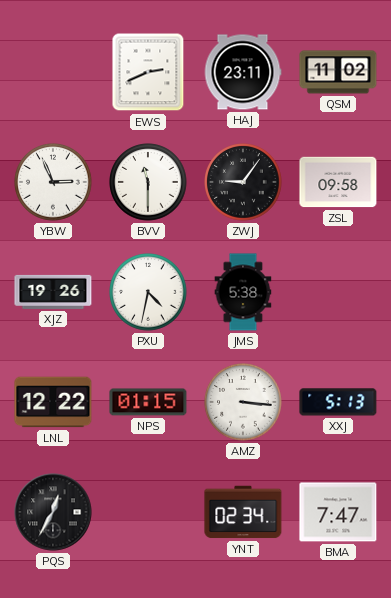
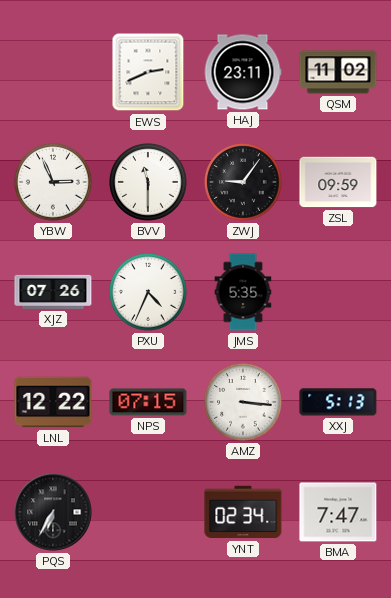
ZSL: 09:58 -> 09:59
XJZ: 19:26 -> 07:26
PXU: 4:32 -> 4:34
JMS: 5:38 -> 5:35
NPS: 01:15 -> 07:15
PQS: 12:35 -> 6:35
